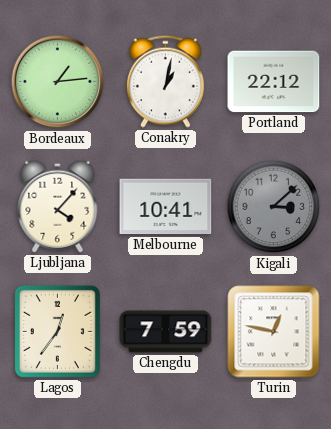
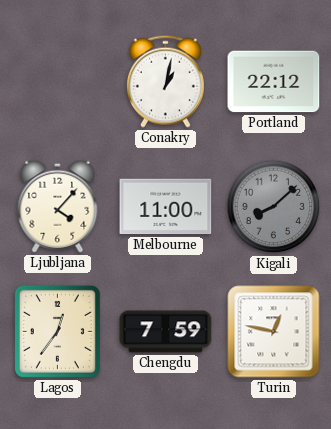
Bordeaux: 1:14 -> none
Melbourne: 10:41 -> 11:00
Kigali: 3:08 -> 8:08
